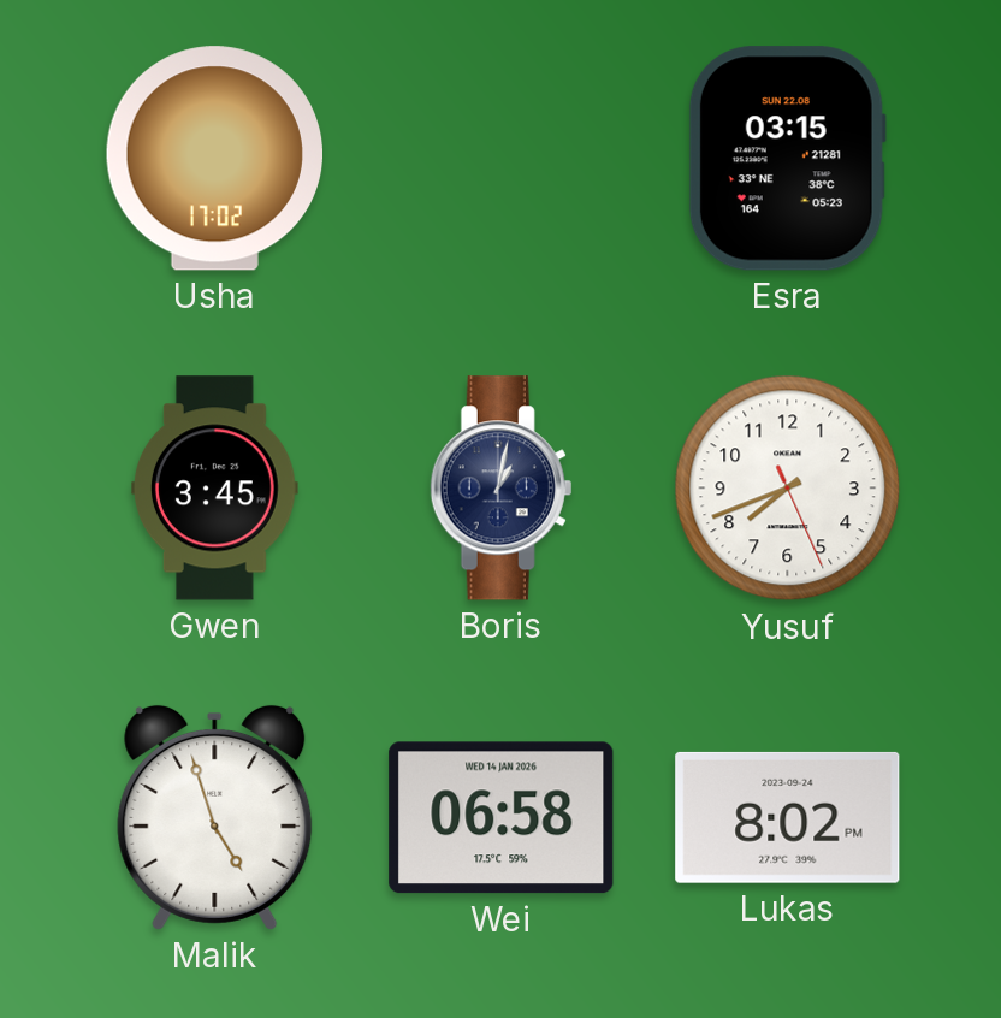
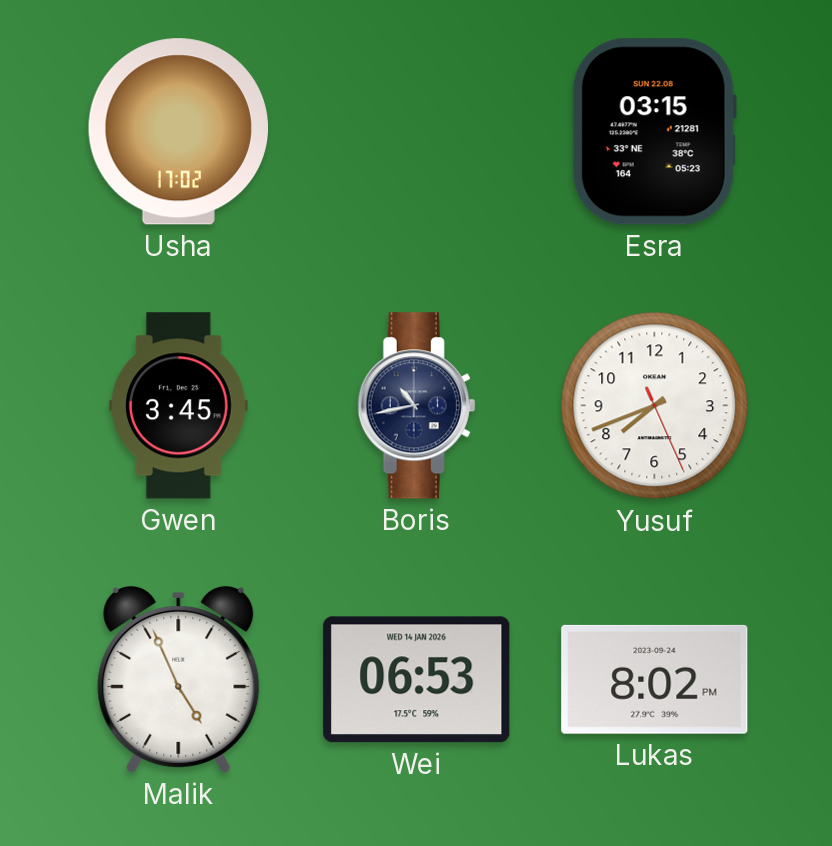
Boris: 1:02 -> 10:43
Malik: 4:57 -> 4:56
Wei: 06:58 -> 06:53
